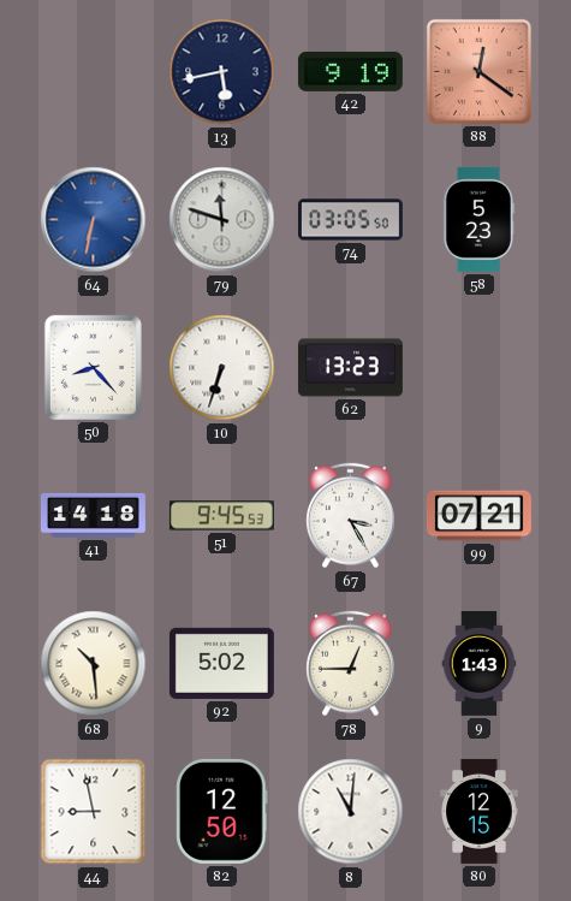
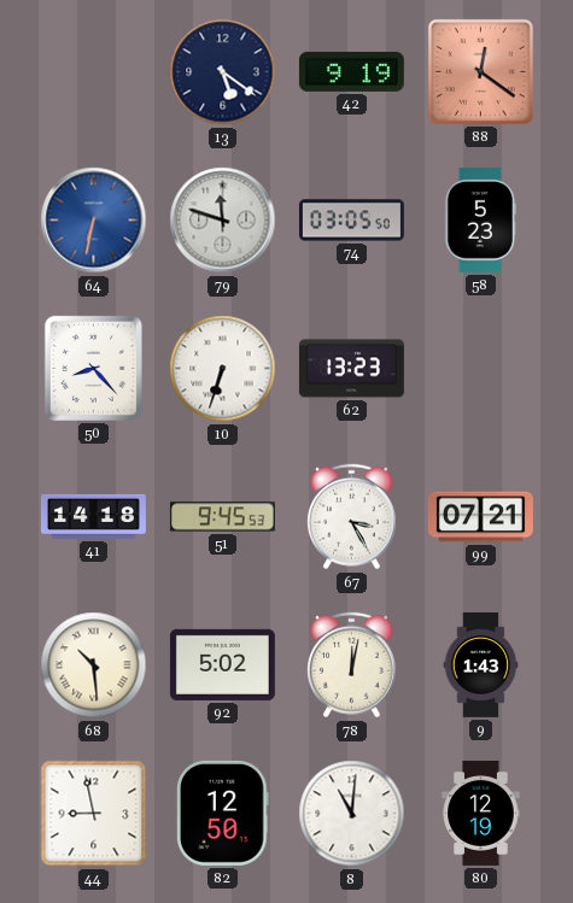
13: 5:43 -> 5:21
78: 12:45 -> 12:02
80: 12:15 -> 12:19
